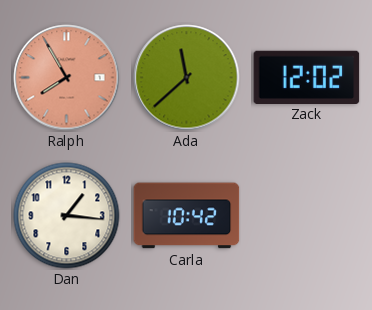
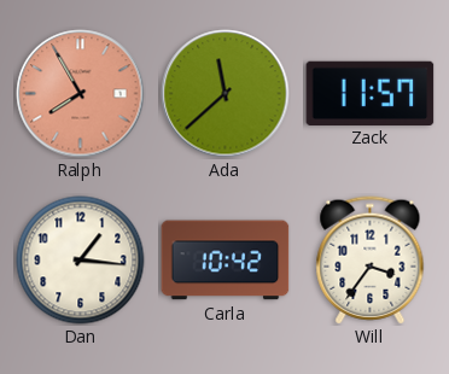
Zack: 12:02 -> 11:57
Will: none -> 3:36
